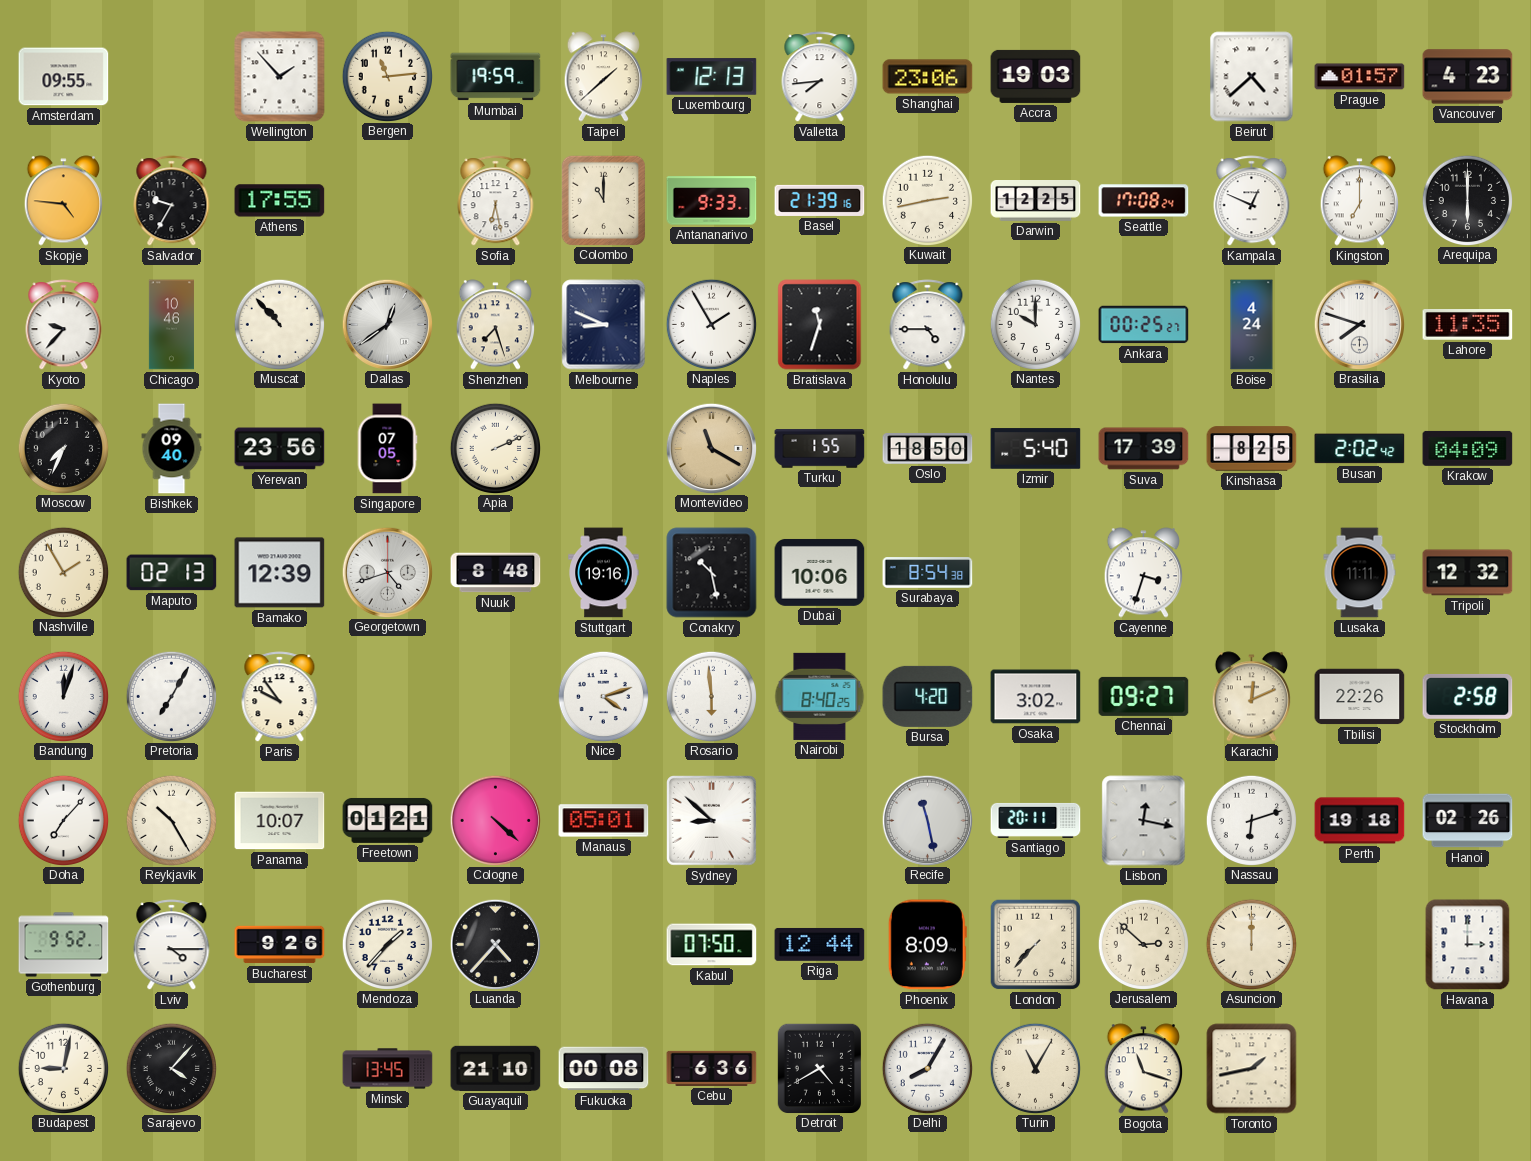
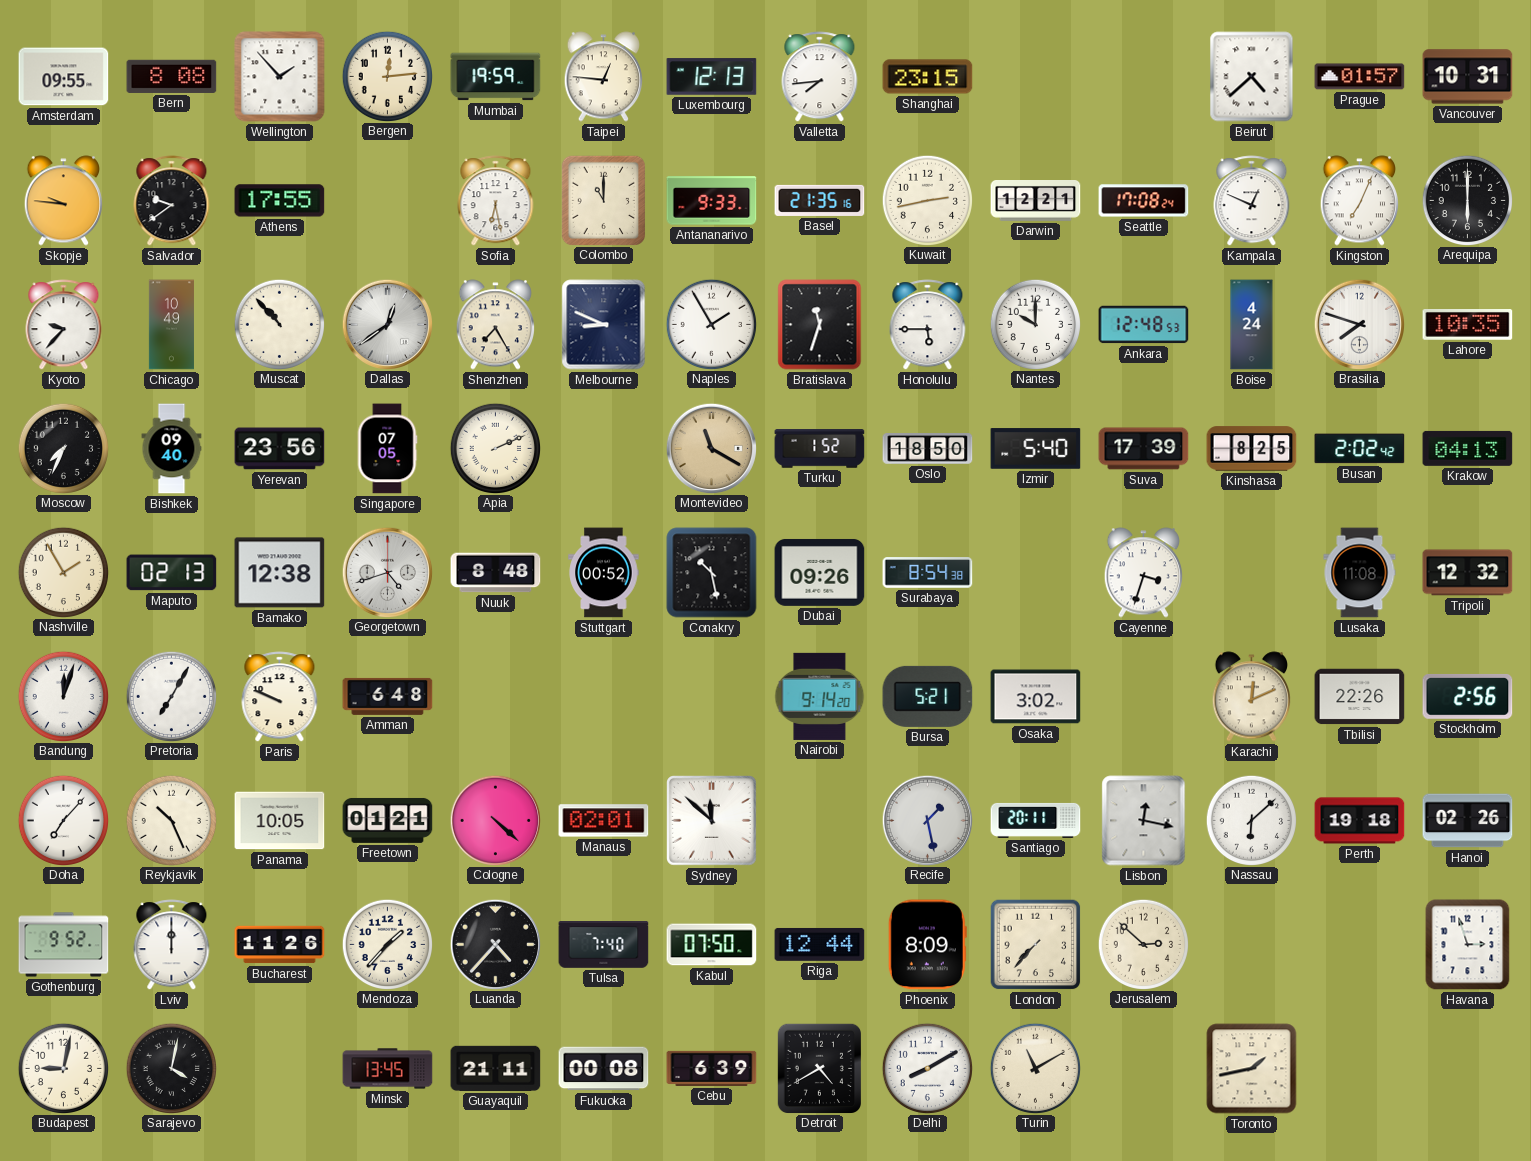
Bern: none -> 8:08
Bergen: 11:14 -> 12:14
Taipei: 1:38 -> 12:46
Shanghai: 23:06 -> 23:15
Accra: 19:03 -> none
Vancouver: 4:23 -> 10:31
Skopje: 4:46 -> 9:46
Salvador: 9:35 -> 9:39
Basel: 21:39 -> 21:35
Darwin: 12:25 -> 12:21
Kingston: 7:00 -> 7:04
Chicago: 10:46 -> 10:49
Shenzhen: 7:27 -> 7:25
Honolulu: 4:45 -> 5:45
Ankara: 00:25 -> 12:48
Lahore: 11:35 -> 10:35
Turku: 1:55 -> 1:52
Krakow: 04:09 -> 04:13
Bamako: 12:39 -> 12:38
Stuttgart: 19:16 -> 00:52
Dubai: 10:06 -> 09:26
Lusaka: 11:11 -> 11:08
Paris: 9:54 -> 9:49
Amman: none -> 6:48
Nice: 4:12 -> none
Rosario: 5:59 -> none
Nairobi: 8:40 -> 9:14
Bursa: 4:20 -> 5:21
Chennai: 09:27 -> none
Stockholm: 2:58 -> 2:56
Reykjavik: 10:25 -> 10:26
Panama: 10:07 -> 10:05
Manaus: 05:01 -> 02:01
Sydney: 8:52 -> 11:52
Recife: 11:28 -> 1:28
Nassau: 6:12 -> 6:08
Lviv: 4:15 -> 12:00
Bucharest: 9:26 -> 11:26
Tulsa: none -> 7:40
Asuncion: 12:00 -> none
Havana: 3:00 -> 2:57
Sarajevo: 4:07 -> 4:02
Guayaquil: 21:10 -> 21:11
Cebu: 6:36 -> 6:39
Delhi: 8:05 -> 8:10
Turin: 11:05 -> 11:10
Bogota: 11:18 -> none
